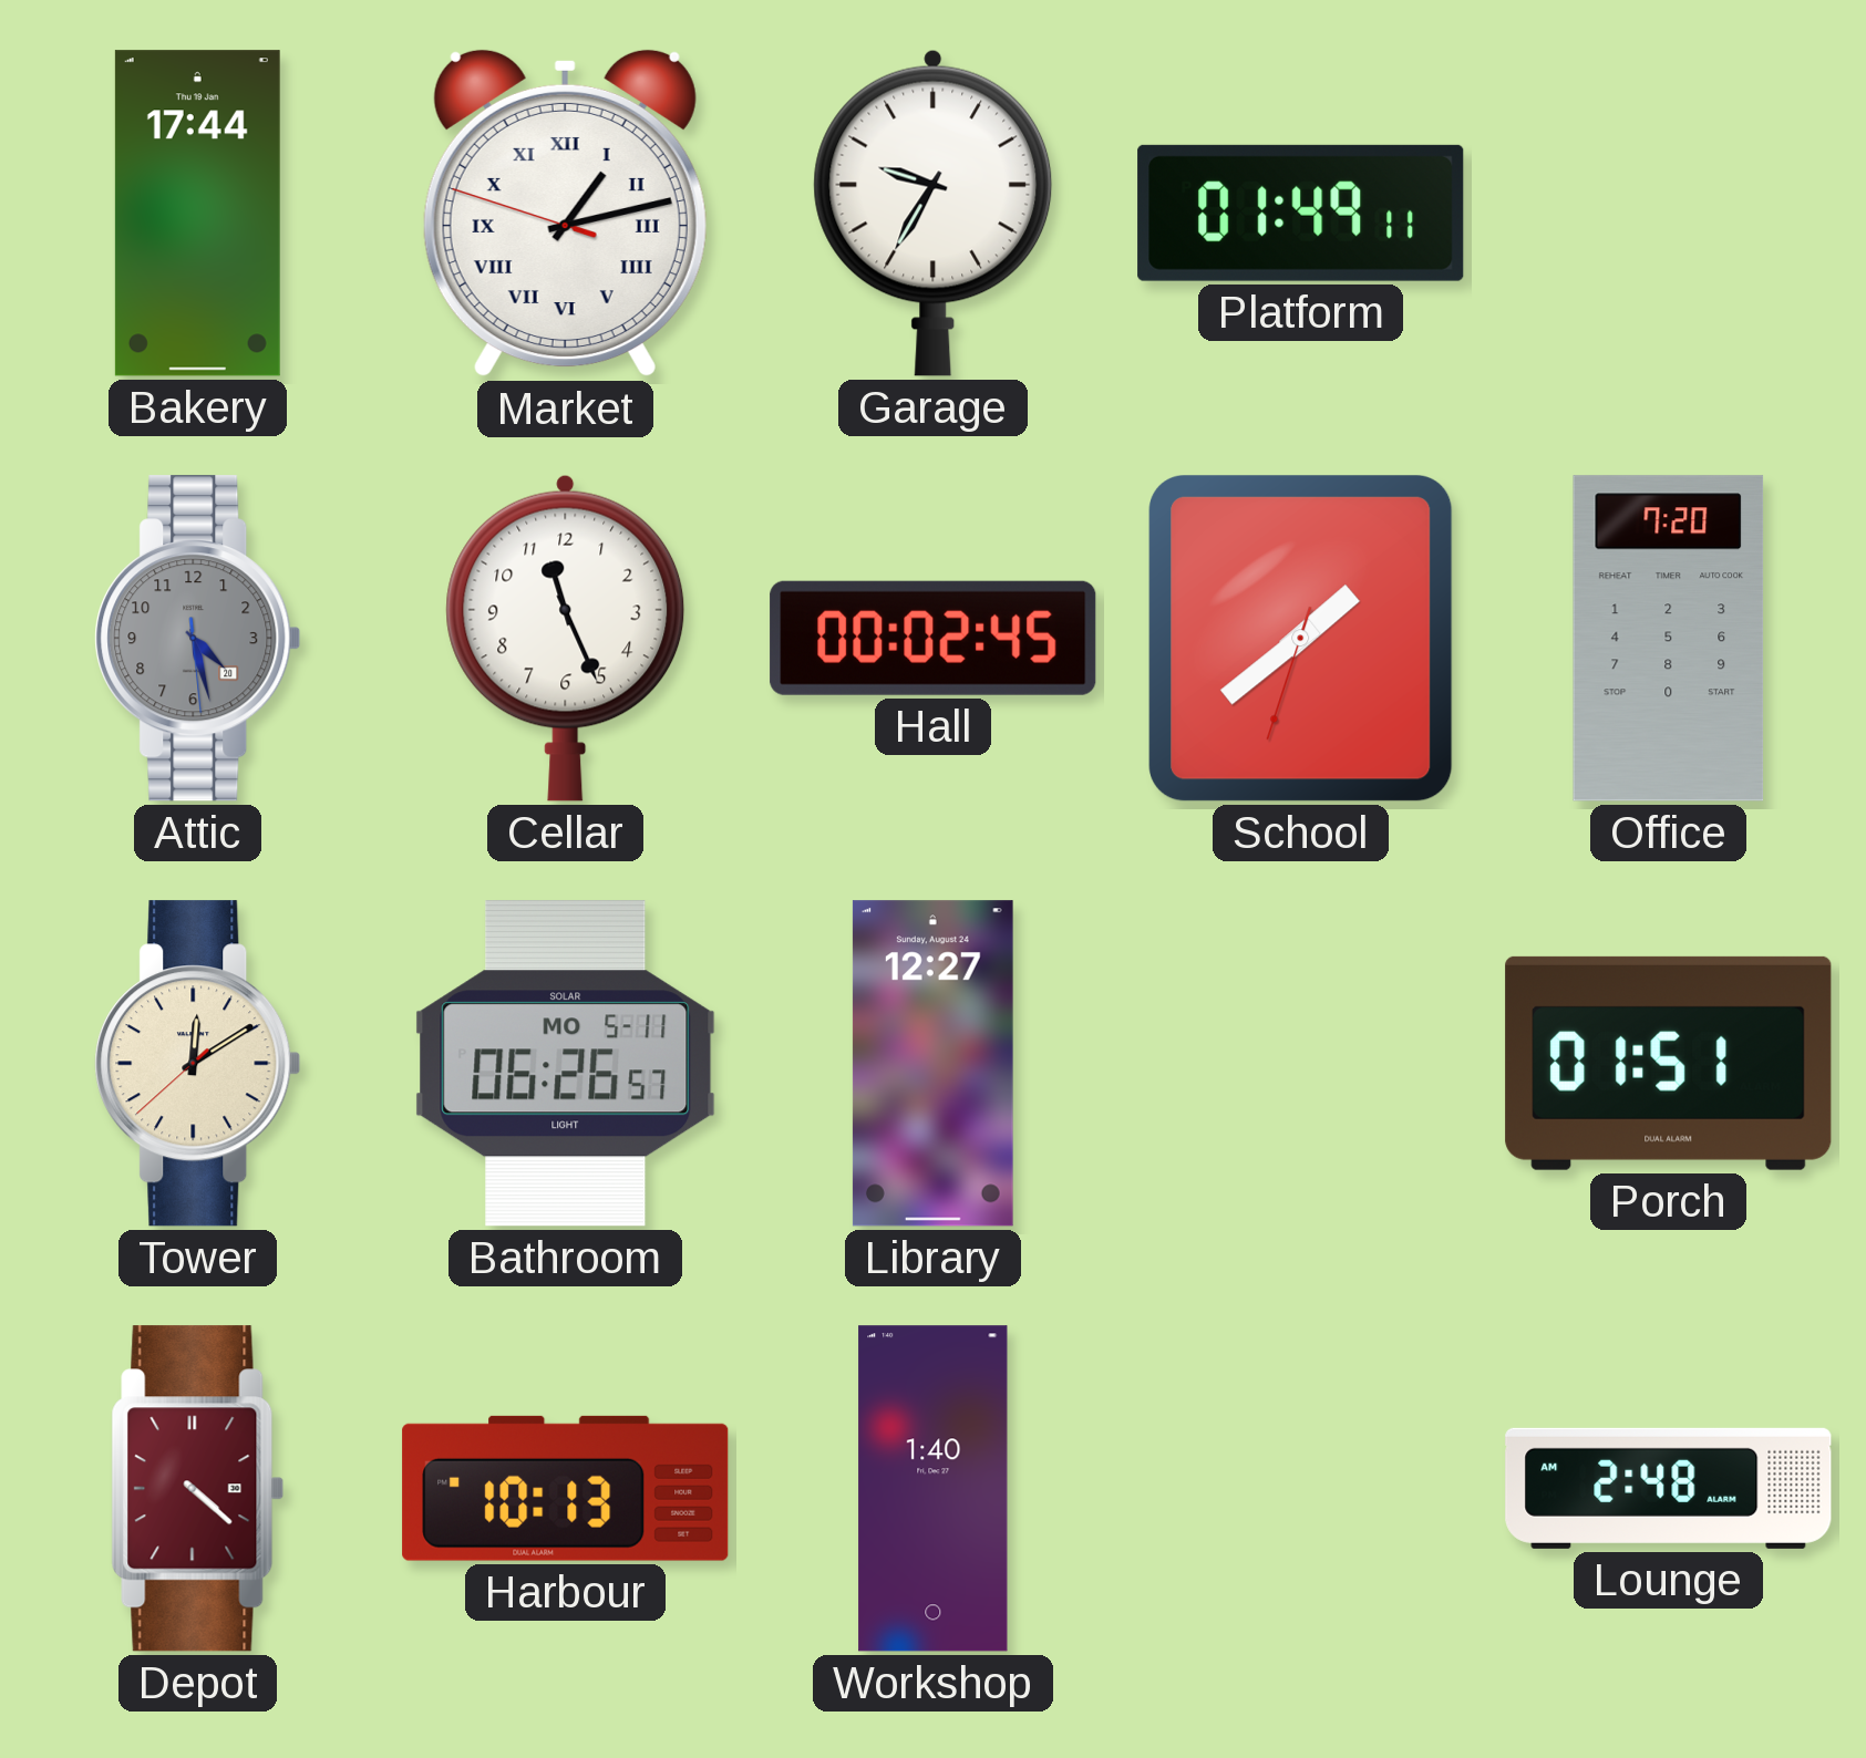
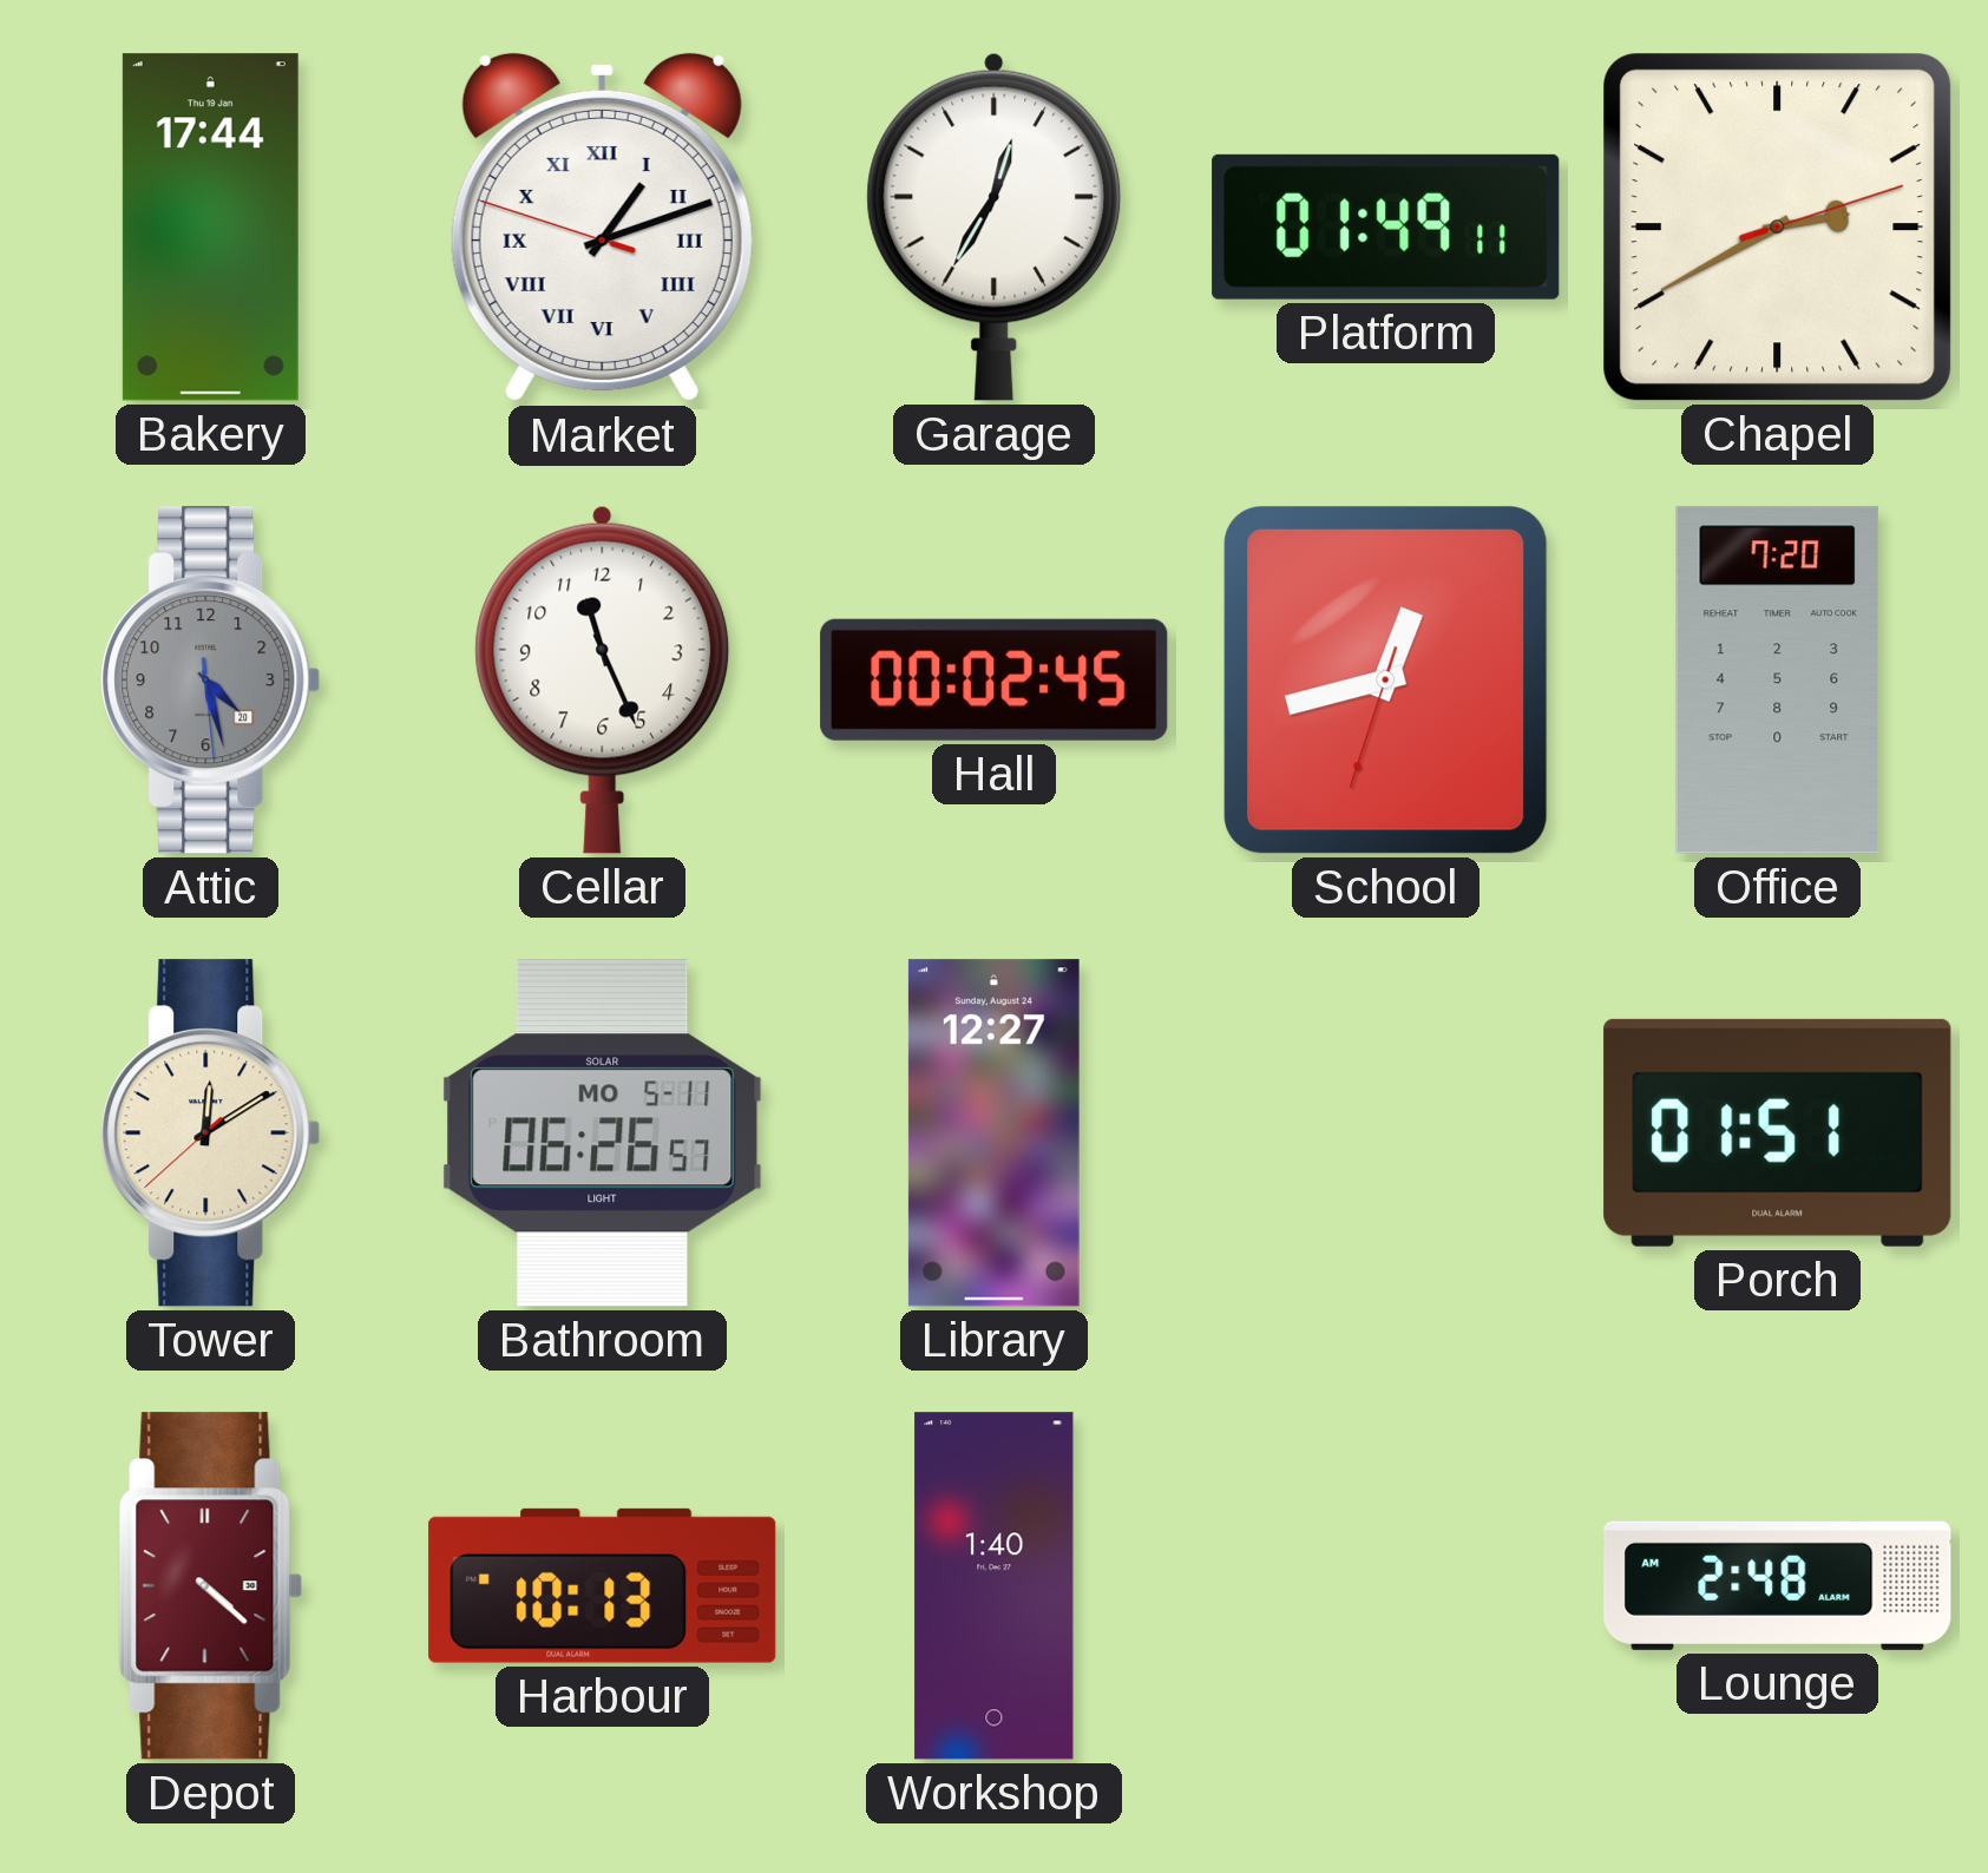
Market: 1:12 -> 1:11
Garage: 9:35 -> 12:35
Chapel: none -> 2:40
School: 1:38 -> 12:42
